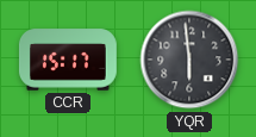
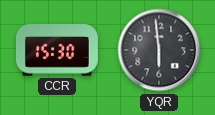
CCR: 15:17 -> 15:30
